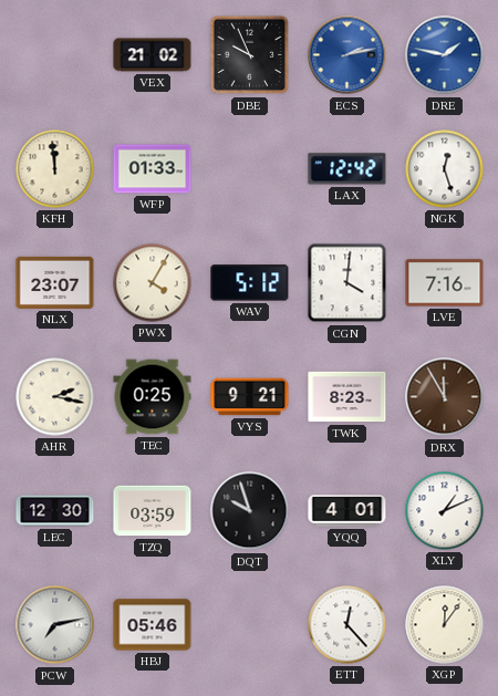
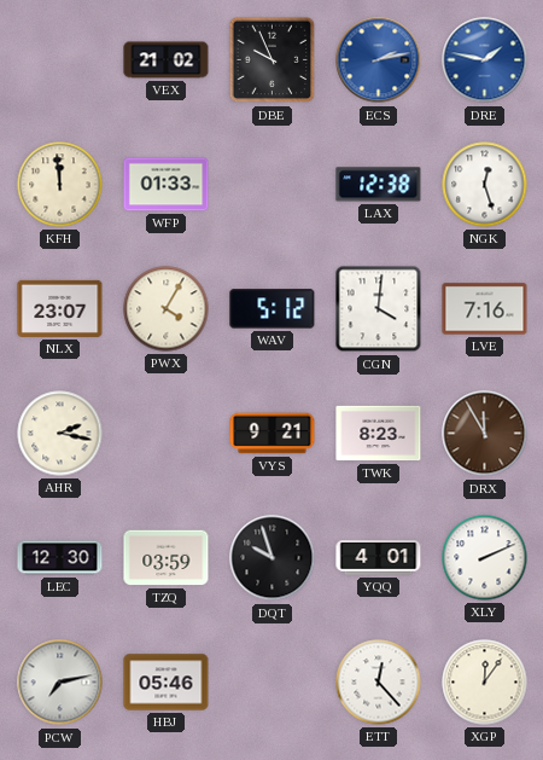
LAX: 12:42 -> 12:38
TEC: 0:25 -> none
XLY: 1:11 -> 2:11
